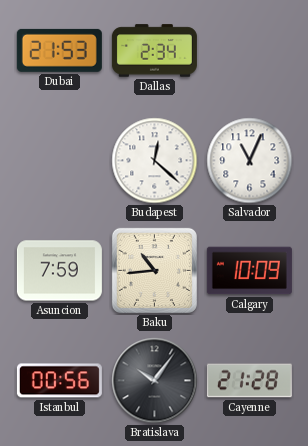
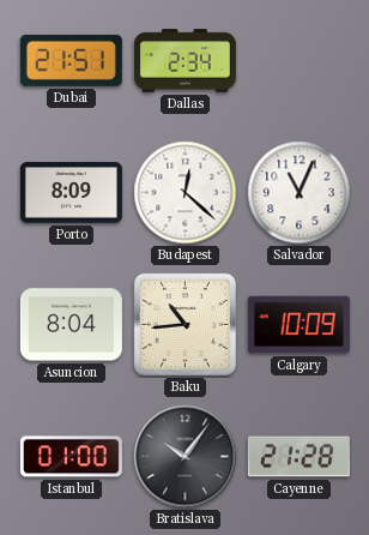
Dubai: 21:53 -> 21:51
Porto: none -> 8:09
Asuncion: 7:59 -> 8:04
Istanbul: 00:56 -> 01:00
